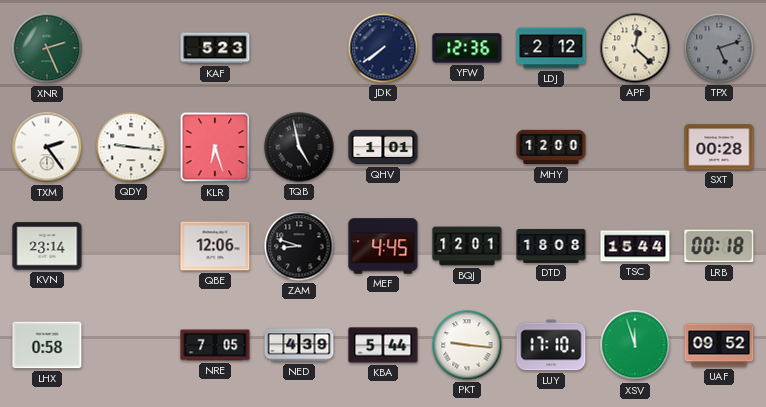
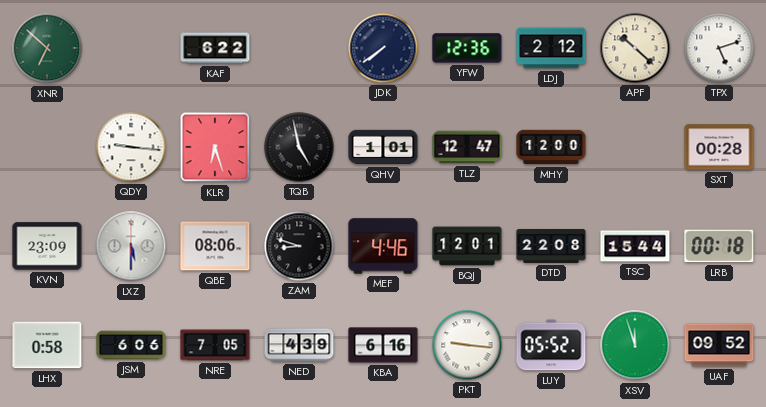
XNR: 2:26 -> 6:52
KAF: 5:23 -> 6:22
APF: 12:22 -> 10:22
TPX dial: grey -> white
TXM: 2:24 -> none
TLZ: none -> 12:47
KVN: 23:14 -> 23:09
LXZ: none -> 5:30
QBE: 12:06 -> 08:06
MEF: 4:45 -> 4:46
DTD: 18:08 -> 22:08
JSM: none -> 6:06
KBA: 5:44 -> 6:16
LUY: 17:10 -> 05:52
